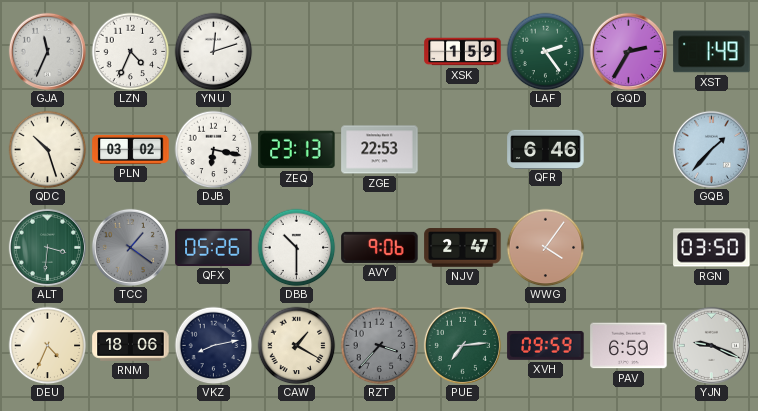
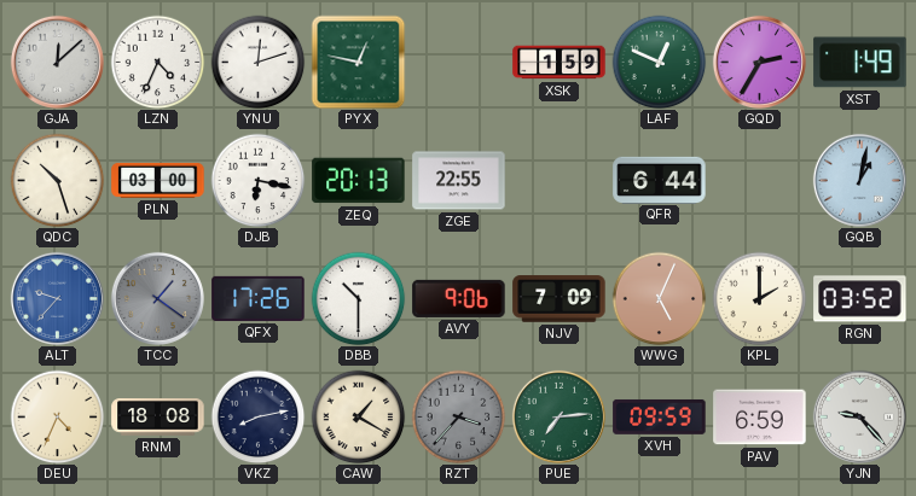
GJA: 11:34 -> 12:08
PYX: none -> 12:47
LAF: 2:24 -> 12:49
PLN: 03:02 -> 03:00
ZEQ: 23:13 -> 20:13
ZGE: 22:53 -> 22:55
QFR: 6:46 -> 6:44
GQB: 1:37 -> 1:02
ALT: 3:31 -> 9:37
ALT dial: green -> blue
QFX: 05:26 -> 17:26
NJV: 2:47 -> 7:09
WWG: 4:06 -> 5:04
KPL: none -> 2:00
RGN: 03:50 -> 03:52
RNM: 18:06 -> 18:08
YJN: 9:19 -> 9:23
